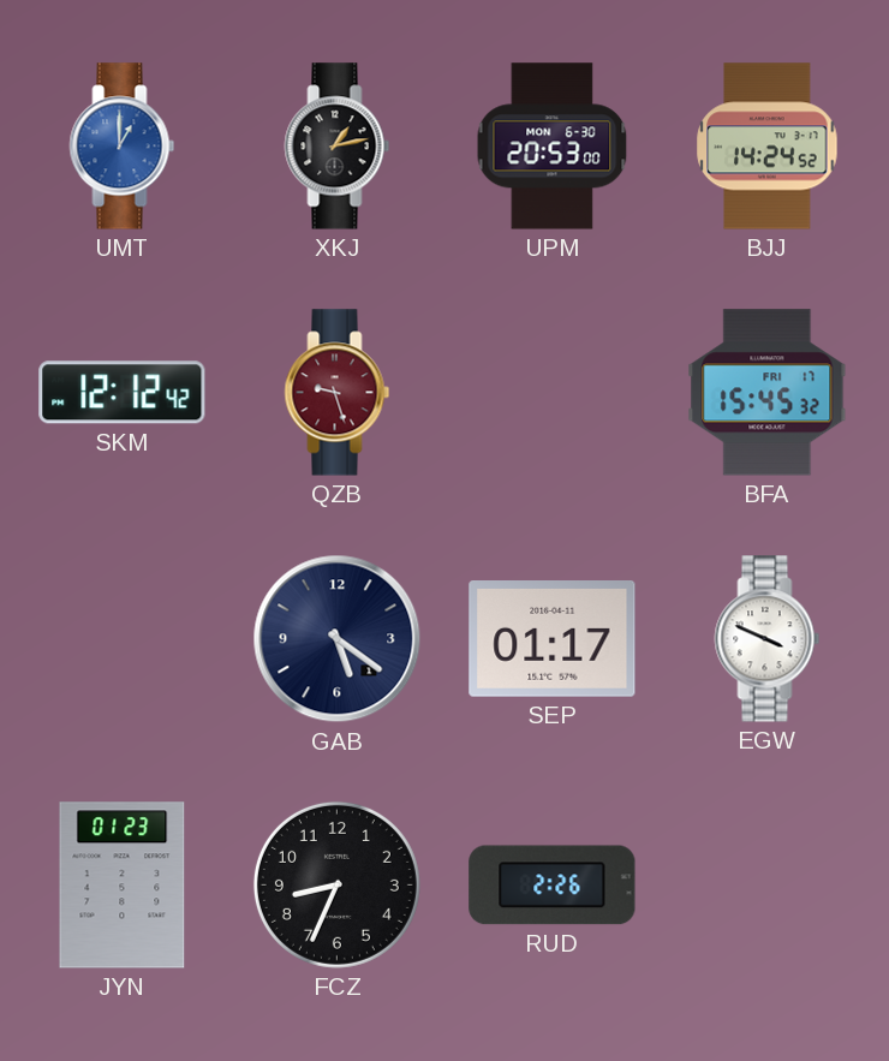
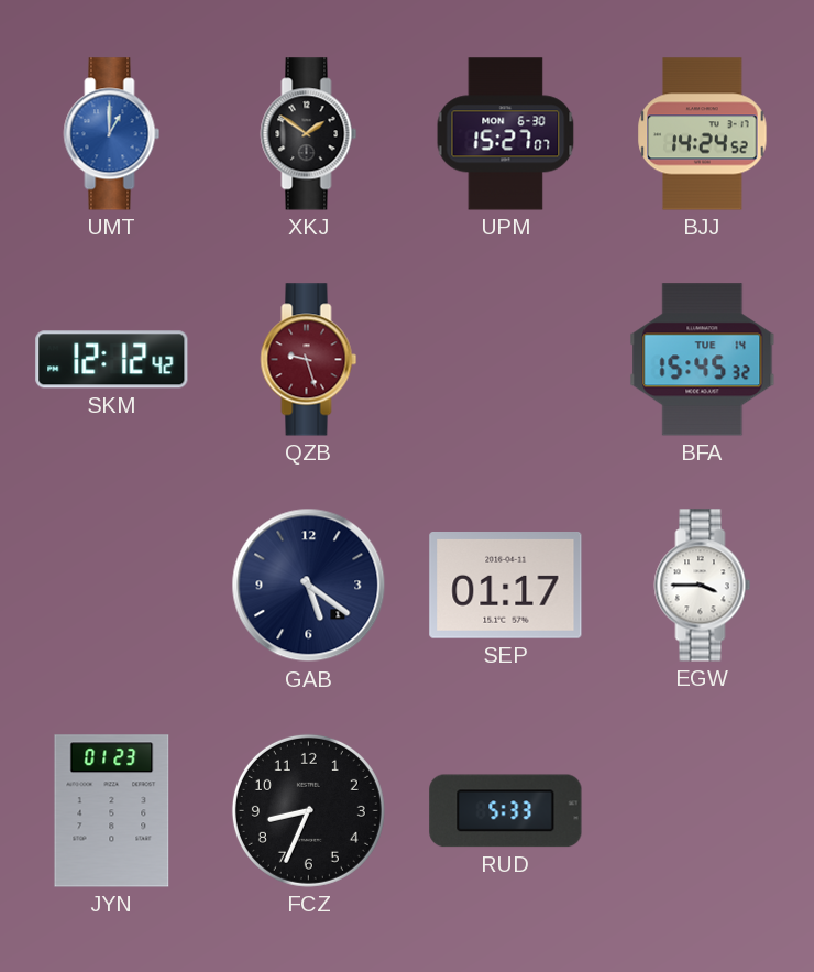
XKJ: 1:13 -> 1:51
UPM: 20:53 -> 15:27
BFA date: FRI 17 -> TUE 14
EGW: 3:49 -> 3:45
RUD: 2:26 -> 5:33
